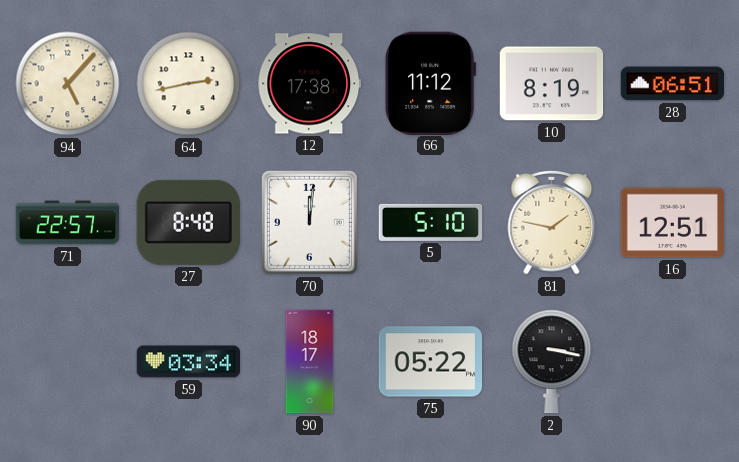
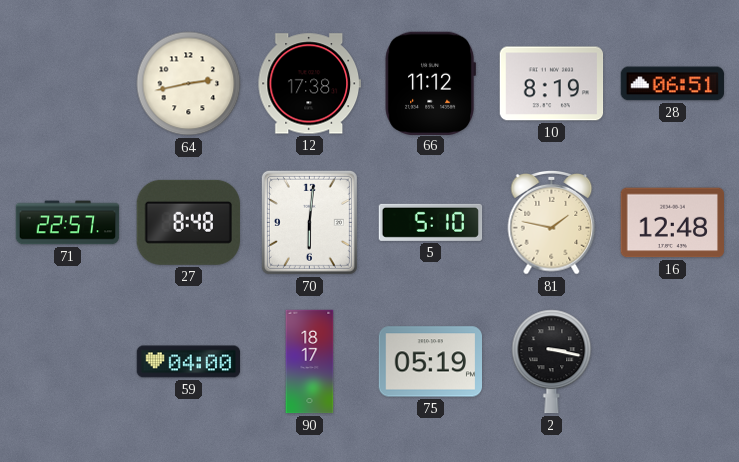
94: 5:07 -> none
70: 12:01 -> 6:01
16: 12:51 -> 12:48
59: 03:34 -> 04:00
75: 05:22 -> 05:19
